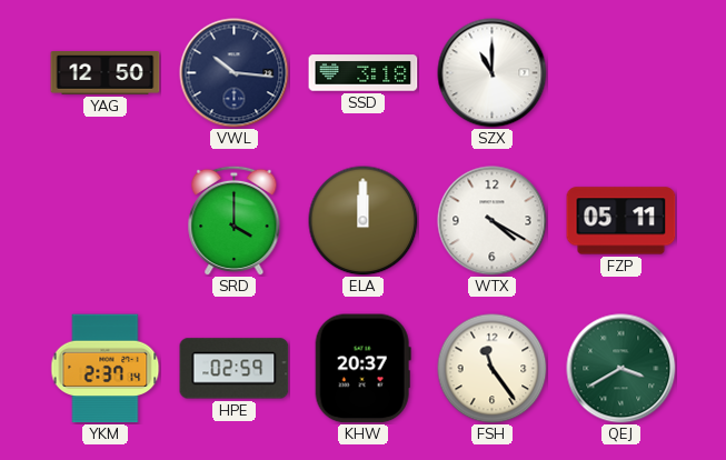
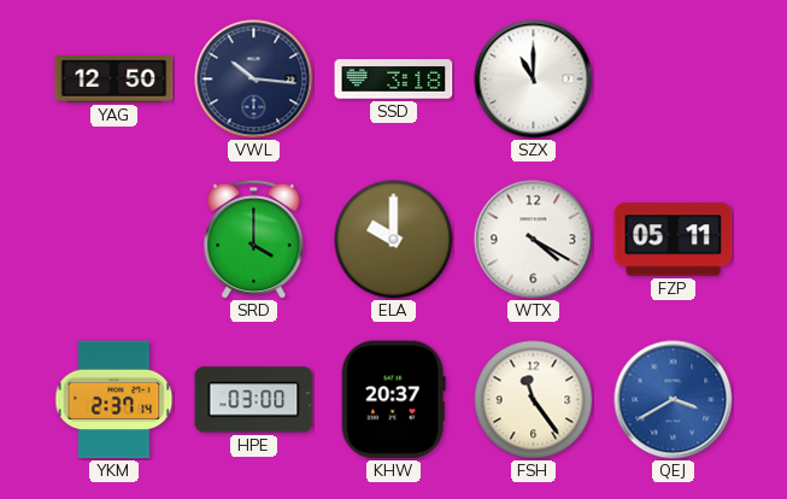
ELA: 12:00 -> 10:00
HPE: 02:59 -> 03:00
QEJ dial: green -> blue
